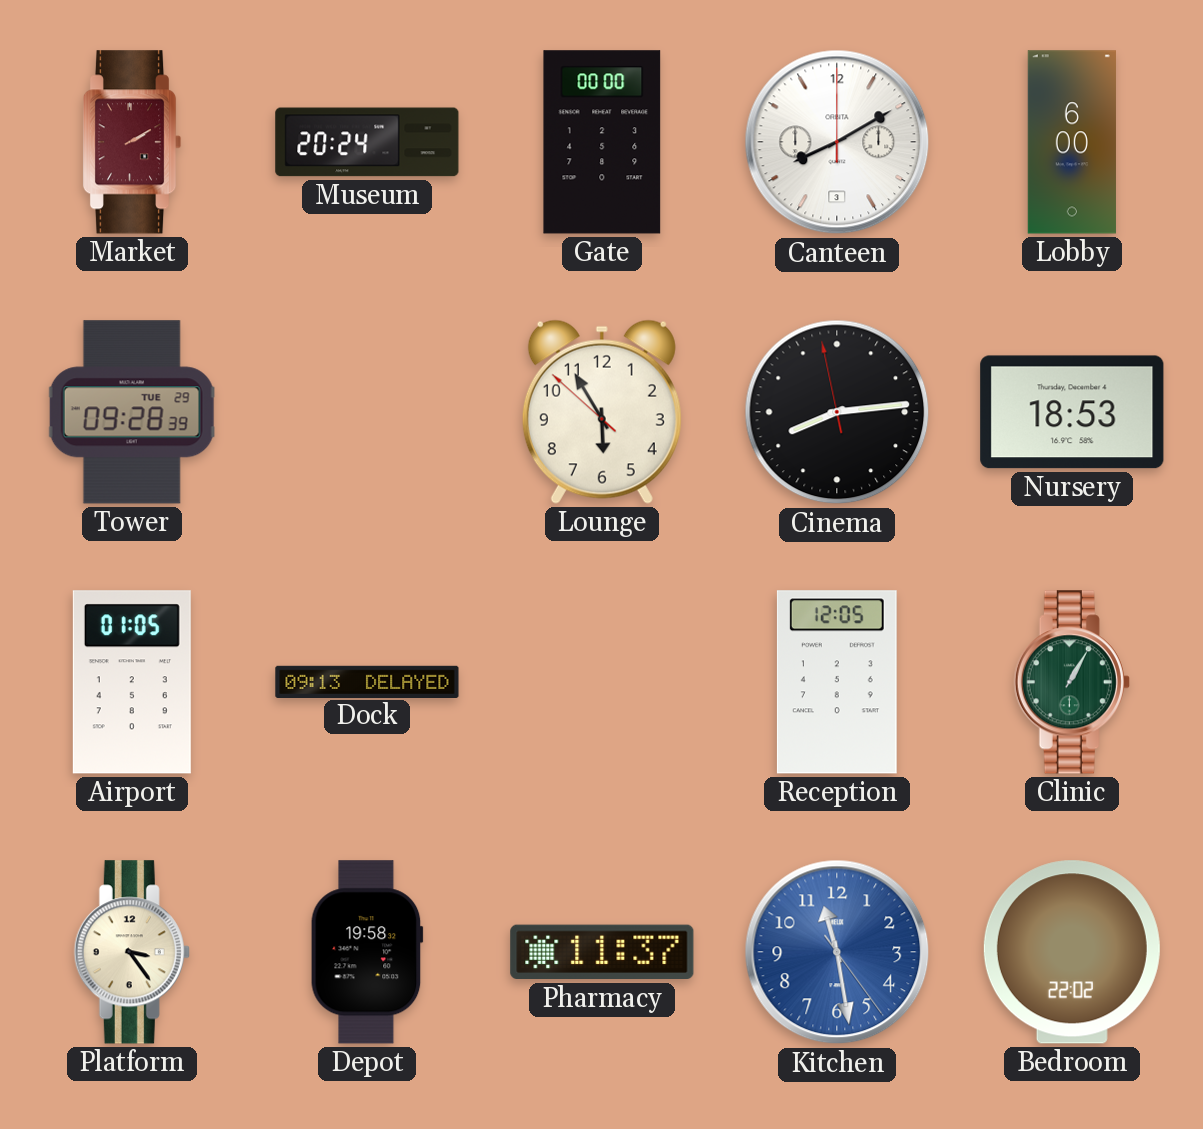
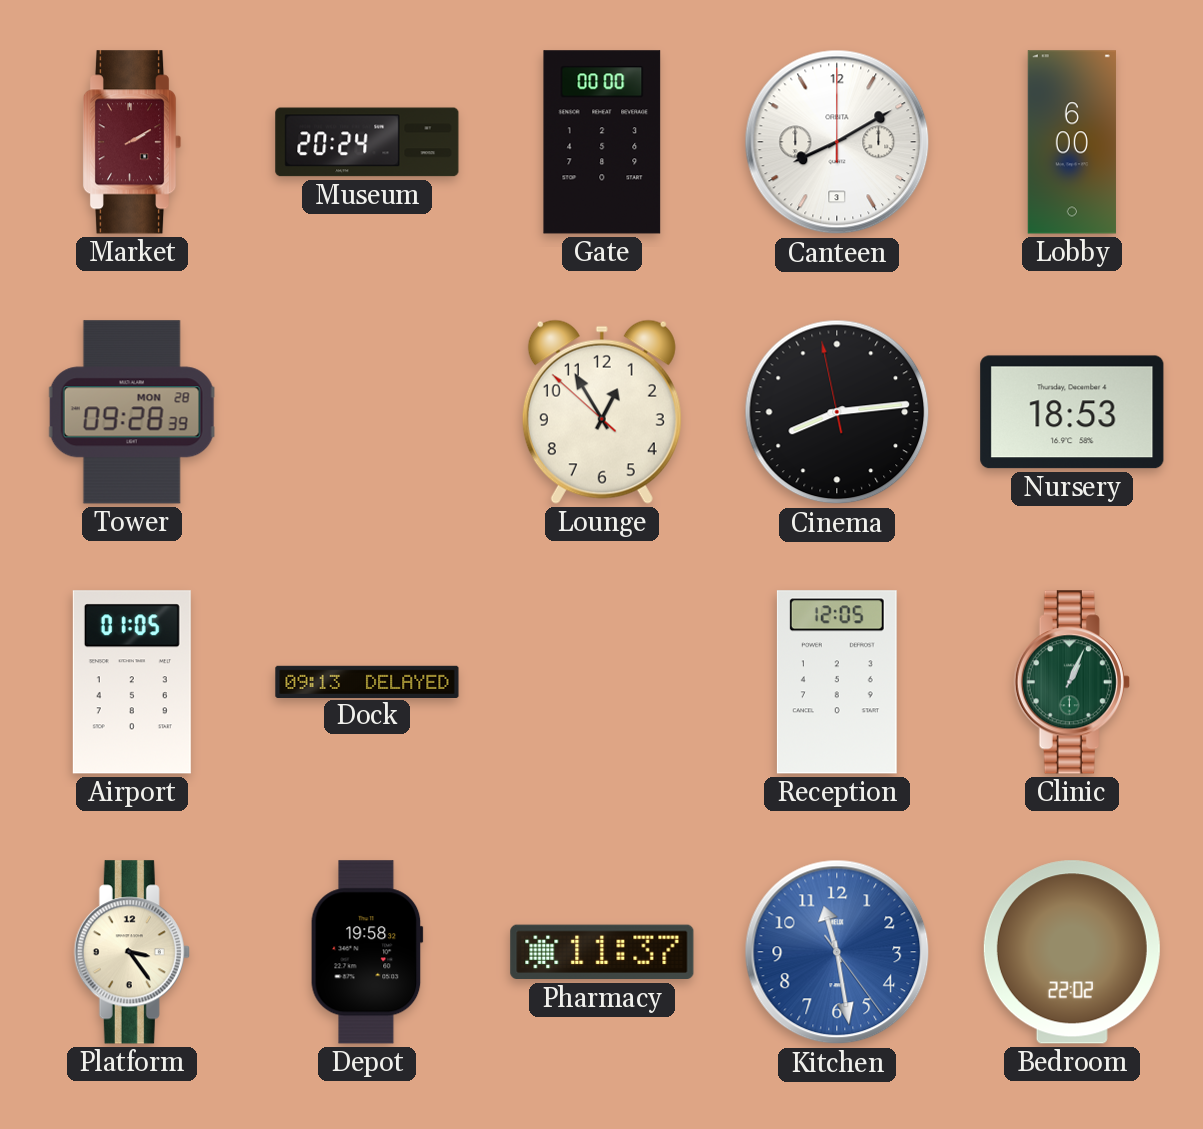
Tower date: TUE 29 -> MON 28
Lounge: 5:54 -> 12:54
Clinic: 1:05 -> 1:04
